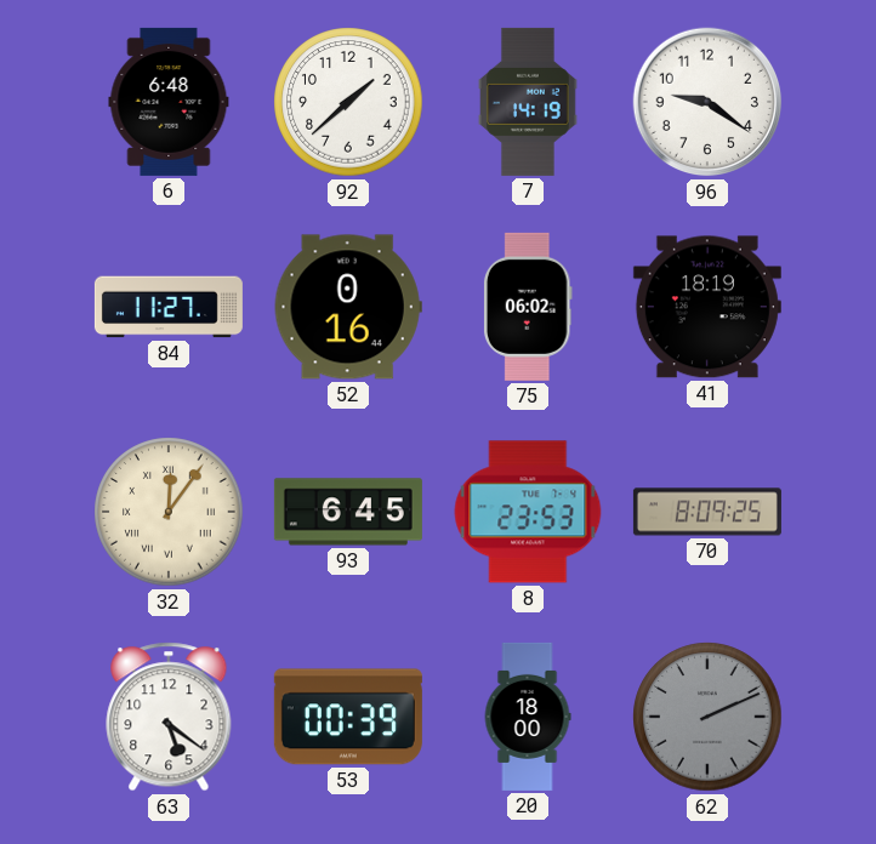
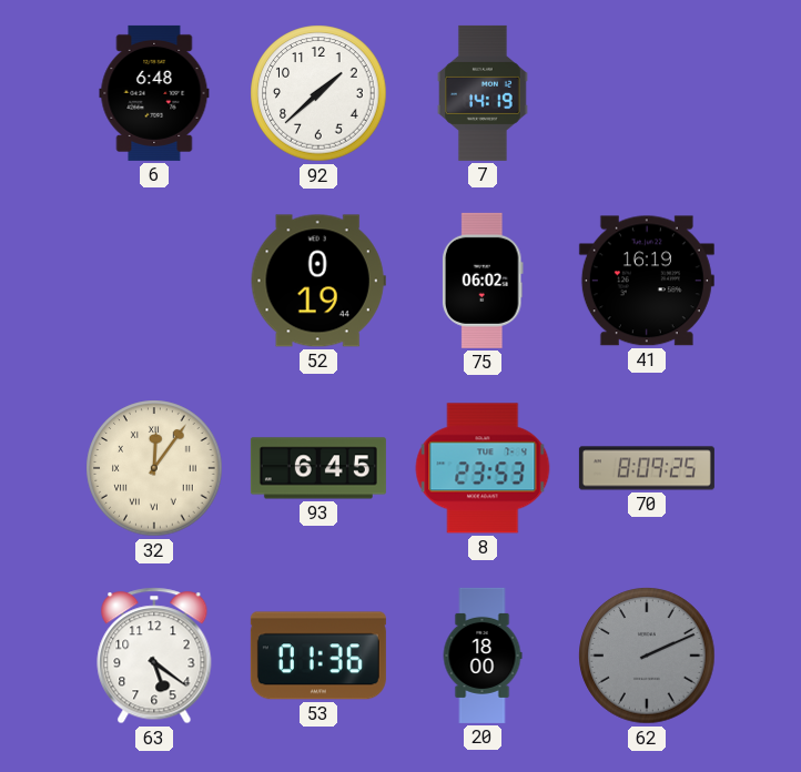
96: 9:21 -> none
84: 11:27 -> none
52: 0:16 -> 0:19
41: 18:19 -> 16:19
53: 00:39 -> 01:36
